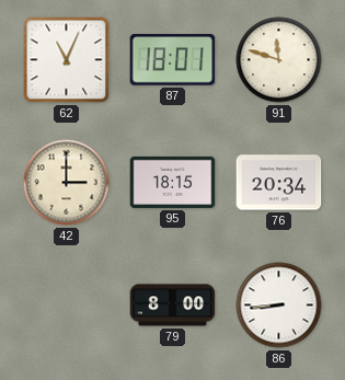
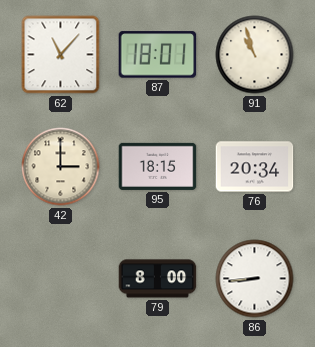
62: 11:04 -> 11:07
91: 11:48 -> 10:57
